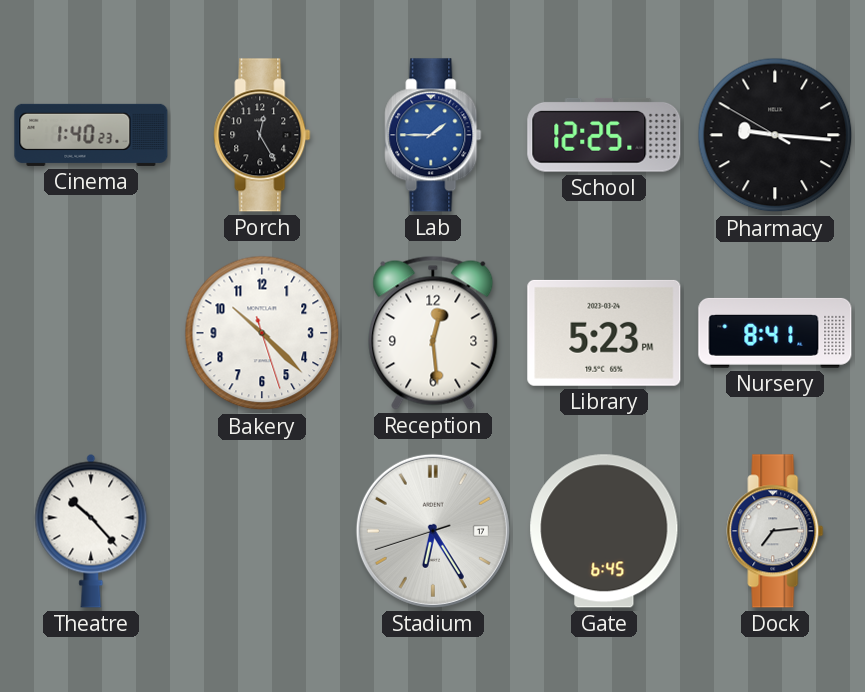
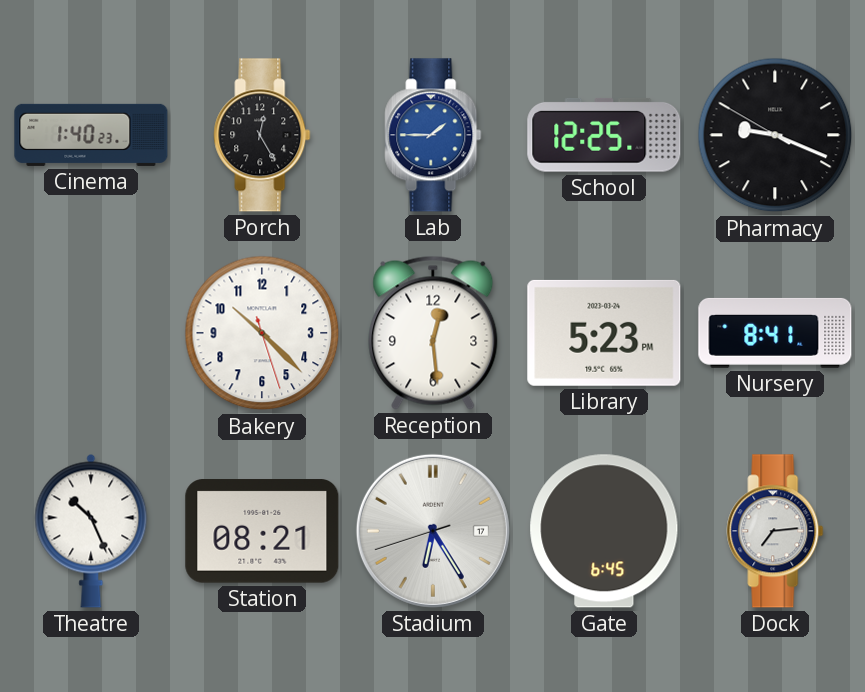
Pharmacy: 9:15 -> 9:18
Theatre: 10:23 -> 10:26
Station: none -> 08:21
